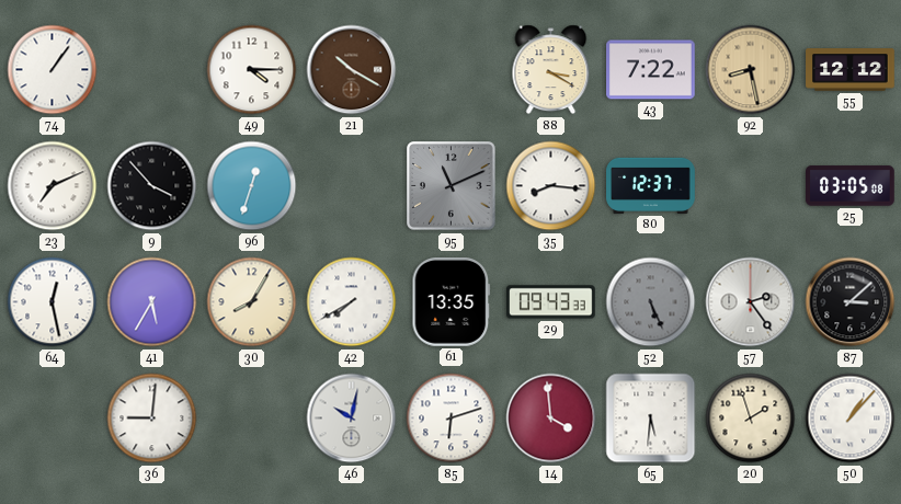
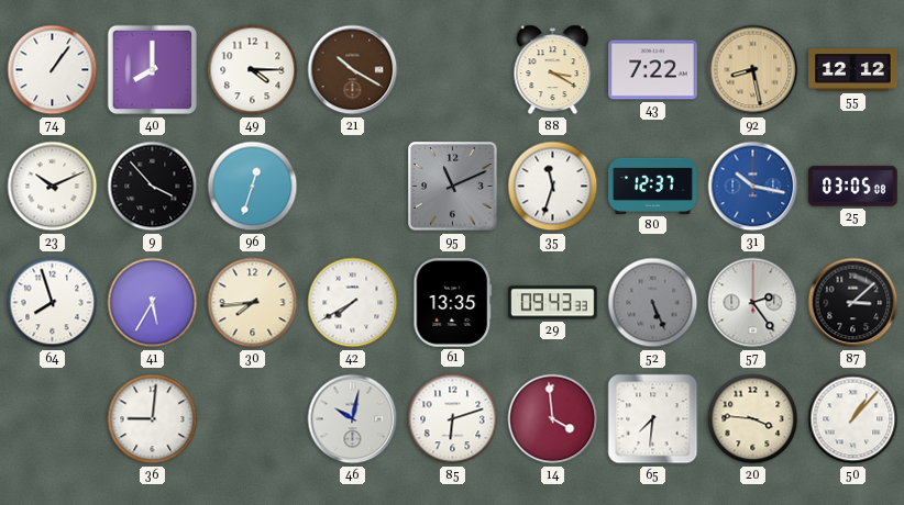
40: none -> 8:00
23: 7:11 -> 10:11
35: 8:16 -> 11:33
31: none -> 10:17
64: 12:28 -> 7:57
30: 8:05 -> 7:44
65: 5:31 -> 7:31
20: 1:57 -> 3:46
